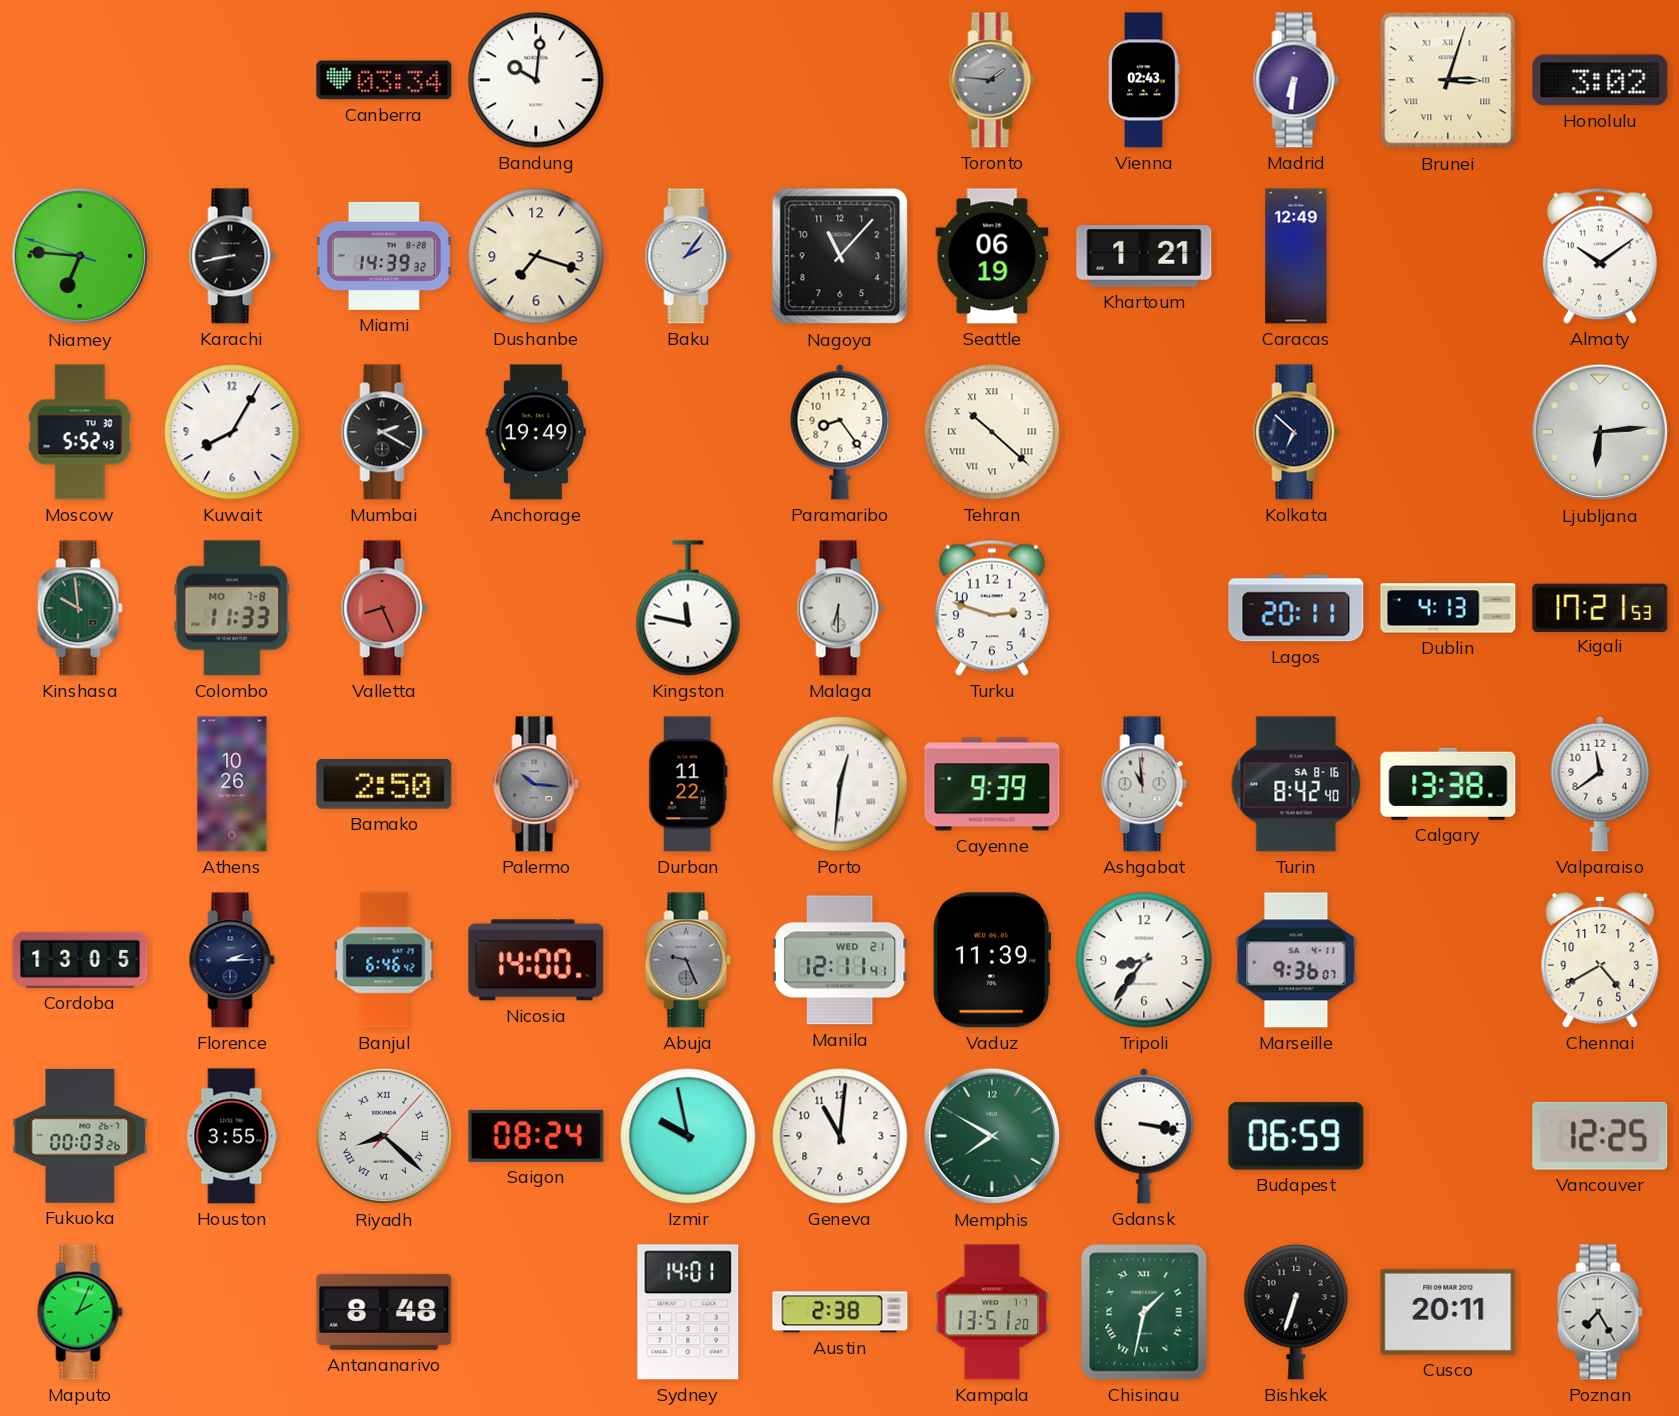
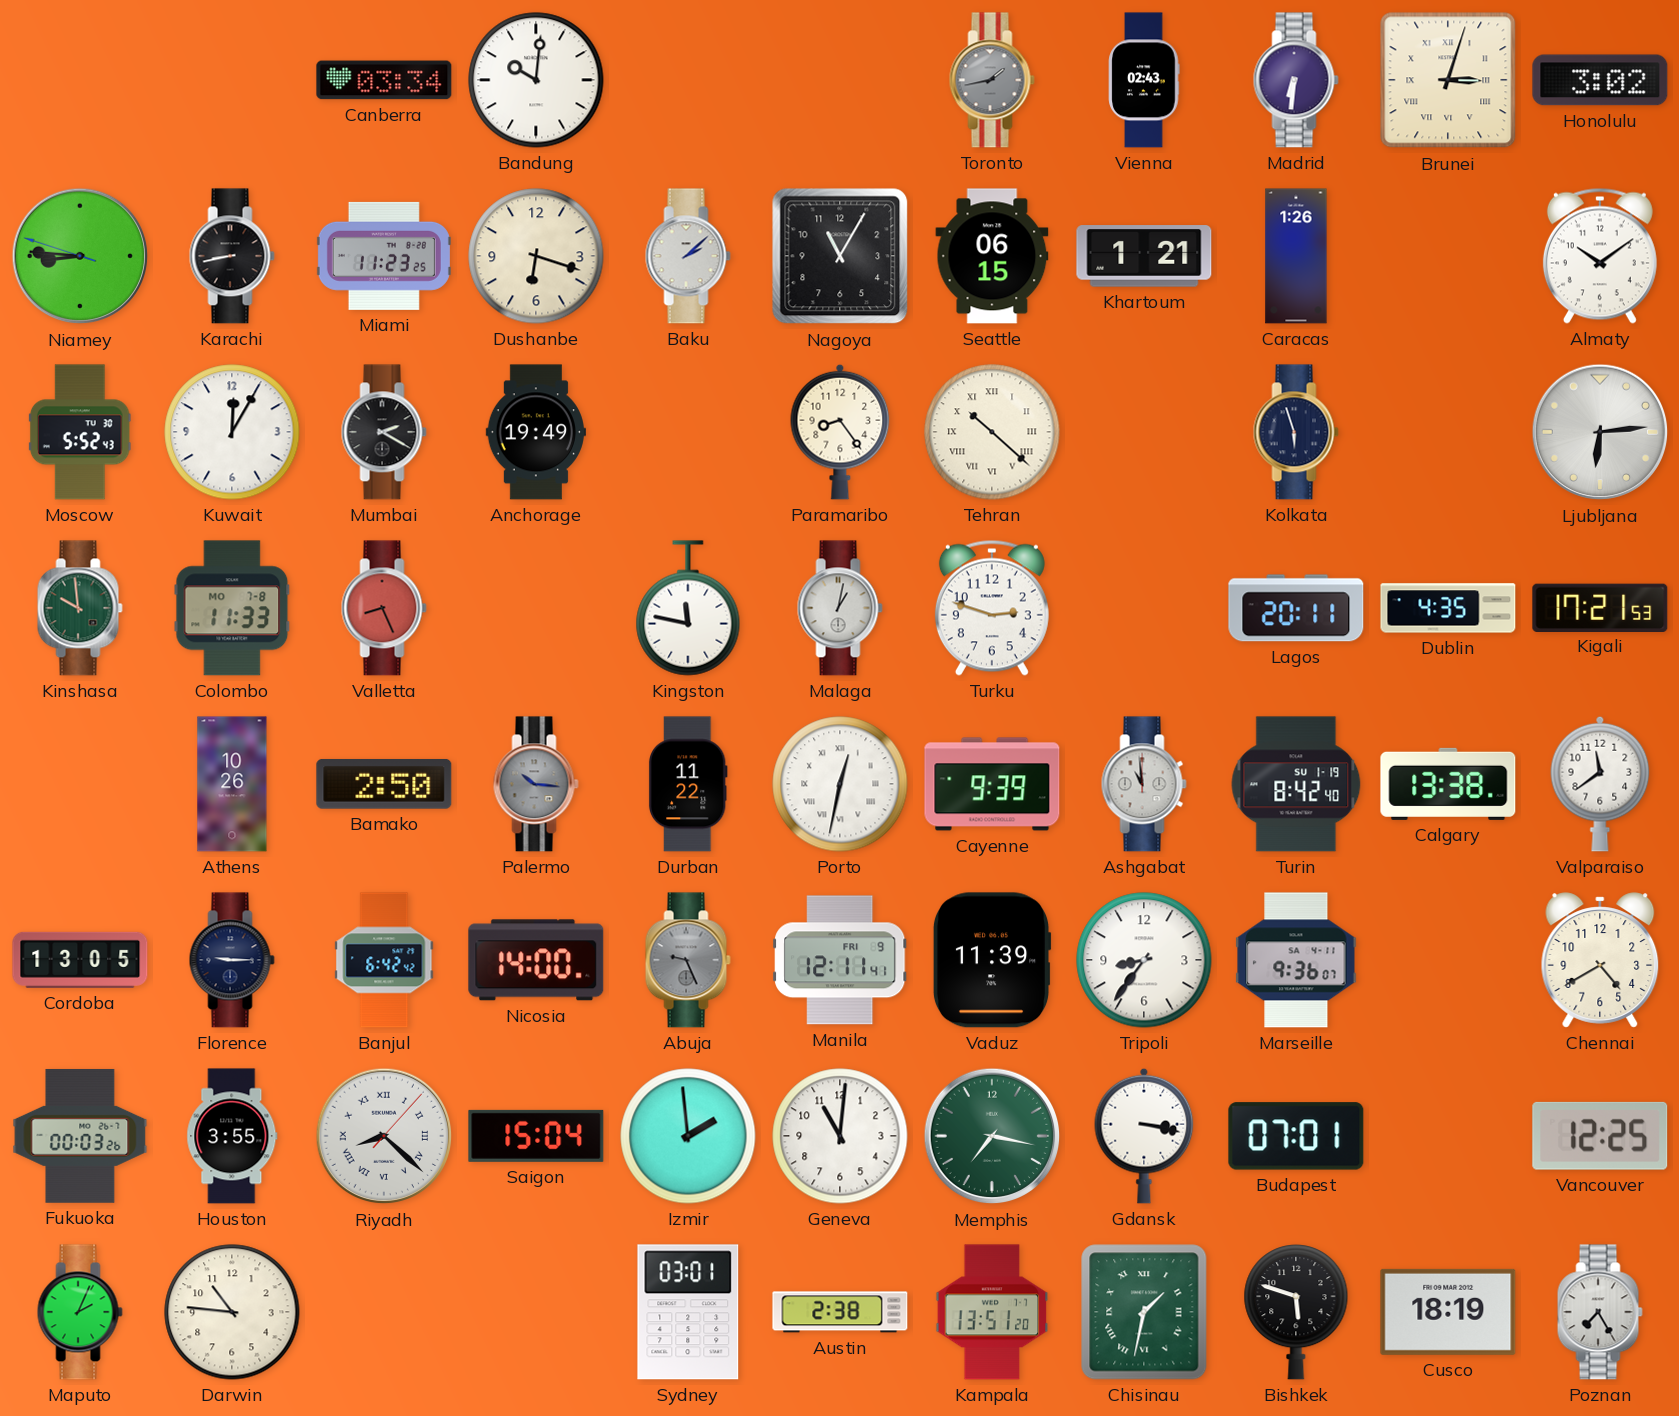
Toronto: 1:46 -> 1:43
Niamey: 6:45 -> 8:45
Miami: 14:39 -> 11:23
Dushanbe: 7:18 -> 6:18
Baku: 2:06 -> 2:08
Nagoya: 11:07 -> 11:05
Seattle: 06:19 -> 06:15
Caracas: 12:49 -> 1:26
Kuwait: 8:05 -> 12:05
Kolkata: 6:52 -> 5:57
Malaga: 6:30 -> 1:02
Dublin: 4:13 -> 4:35
Porto: 12:31 -> 12:32
Turin date: SA 8-16 -> SU 1-19
Florence: 2:15 -> 9:15
Banjul: 6:46 -> 6:42
Manila date: WED 21 -> FRI 9
Saigon: 08:24 -> 15:04
Izmir: 9:58 -> 1:59
Memphis: 7:50 -> 7:17
Budapest: 06:59 -> 07:01
Darwin: none -> 10:46
Antananarivo: 8:48 -> none
Sydney: 14:01 -> 03:01
Bishkek: 6:33 -> 5:48
Cusco: 20:11 -> 18:19
